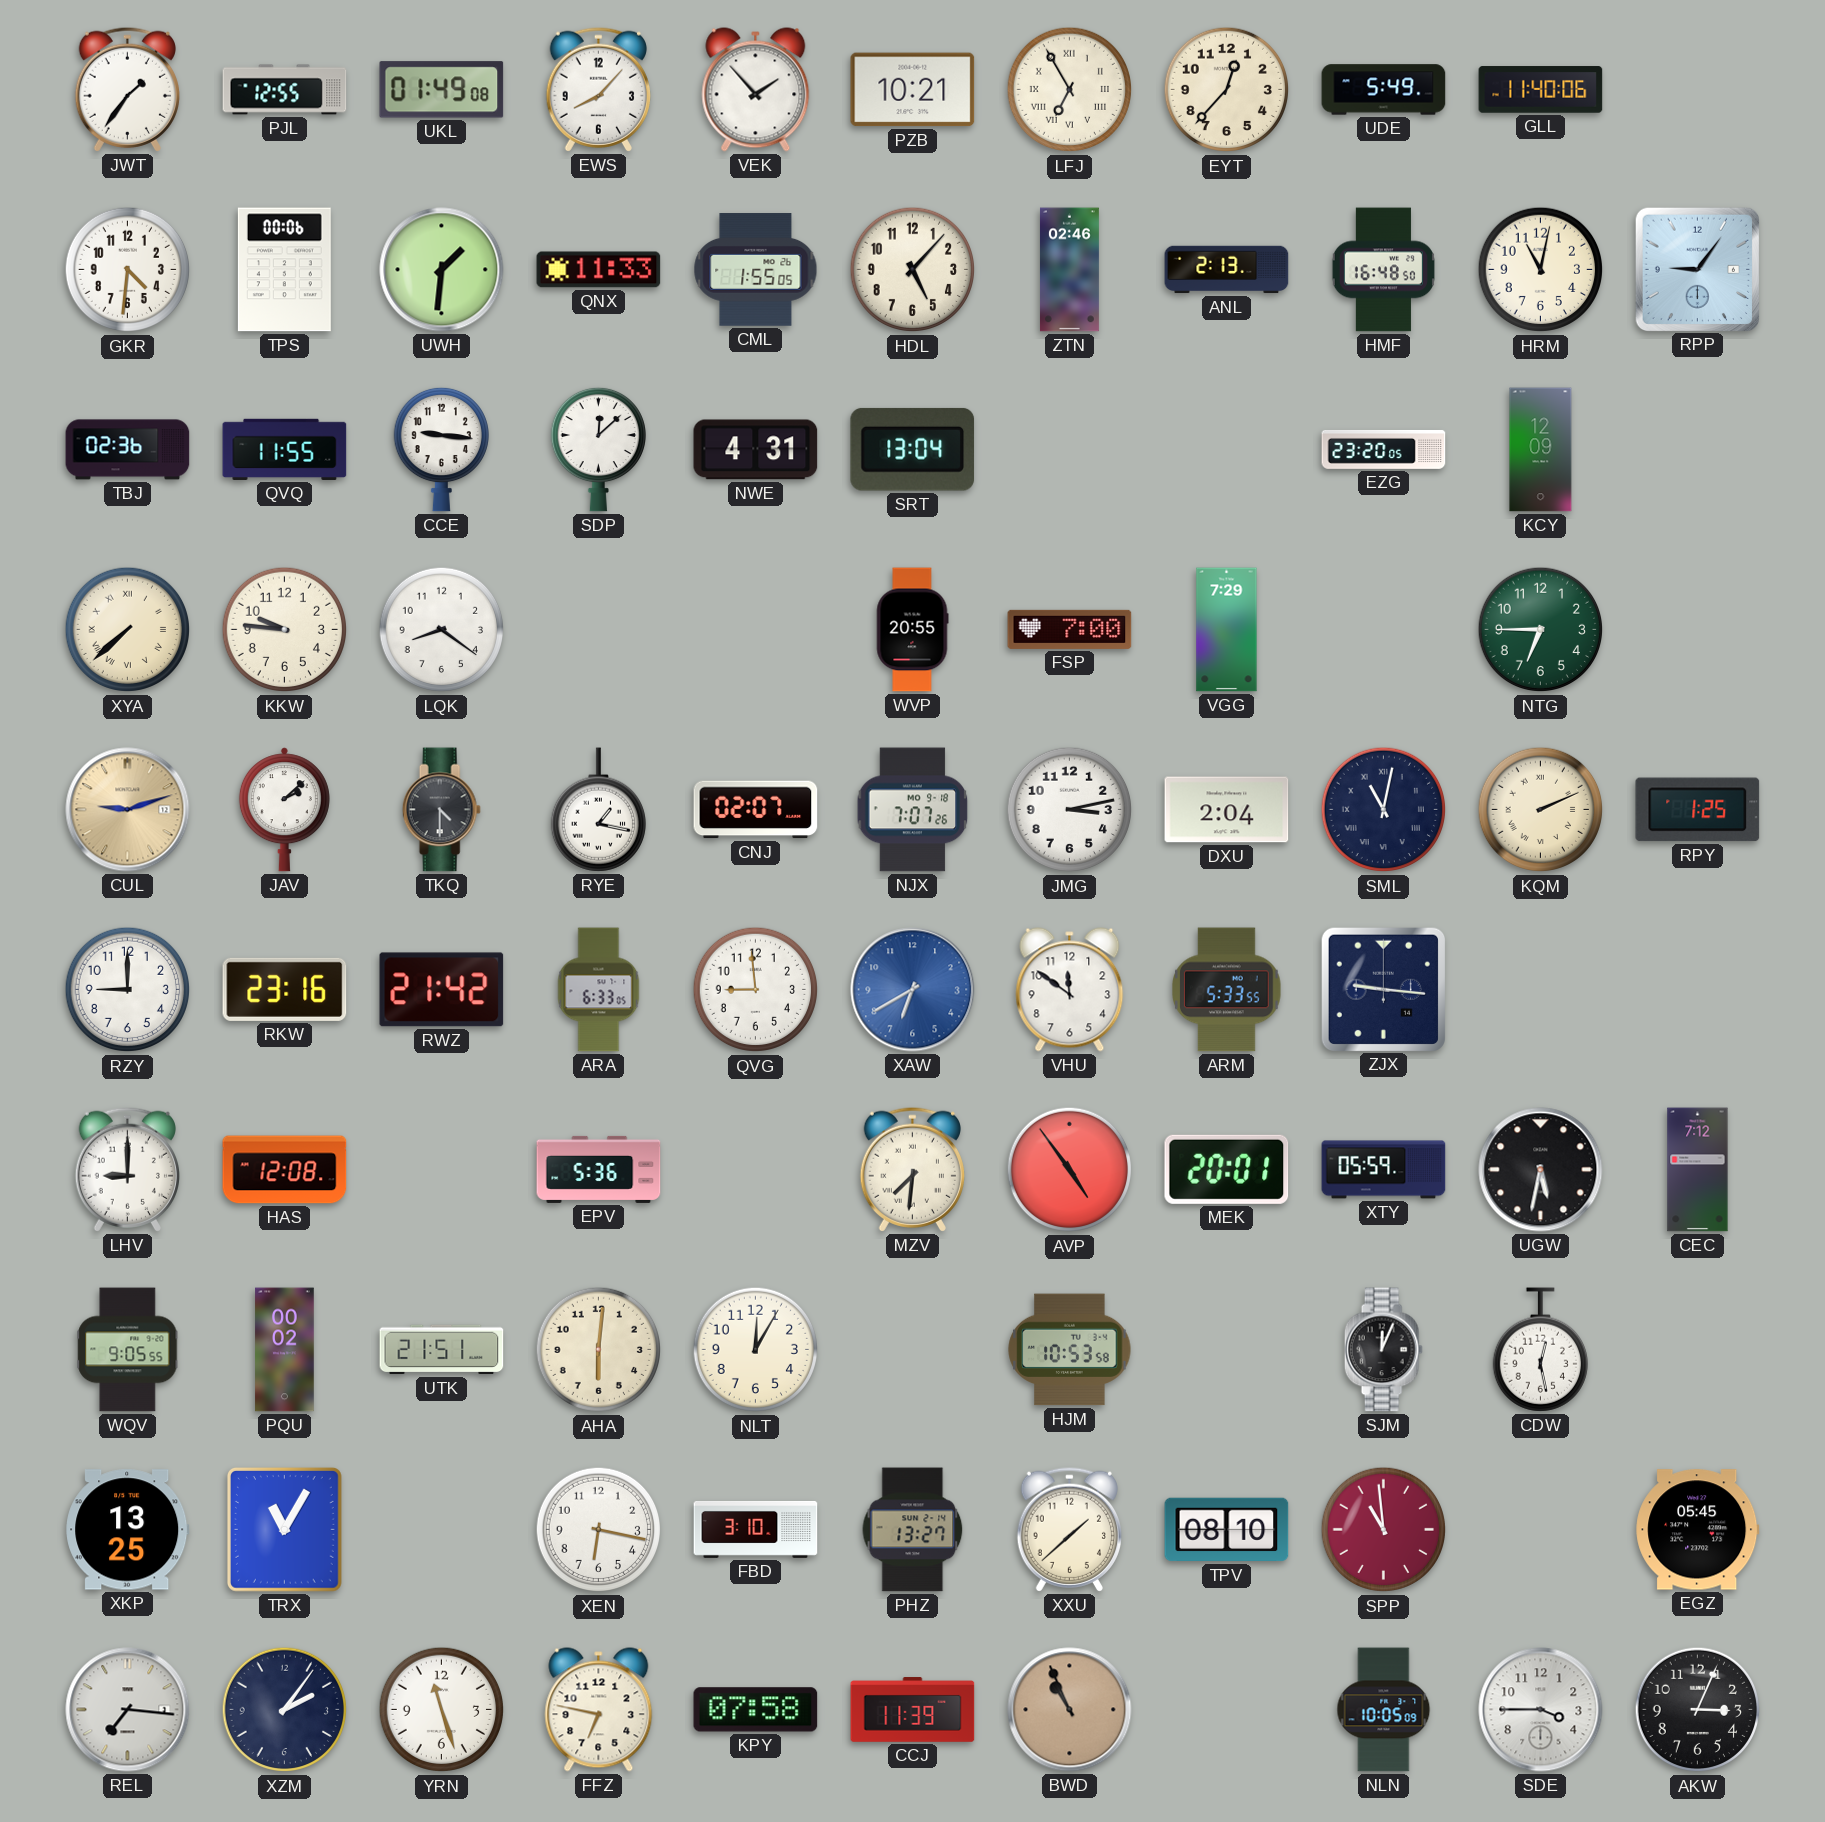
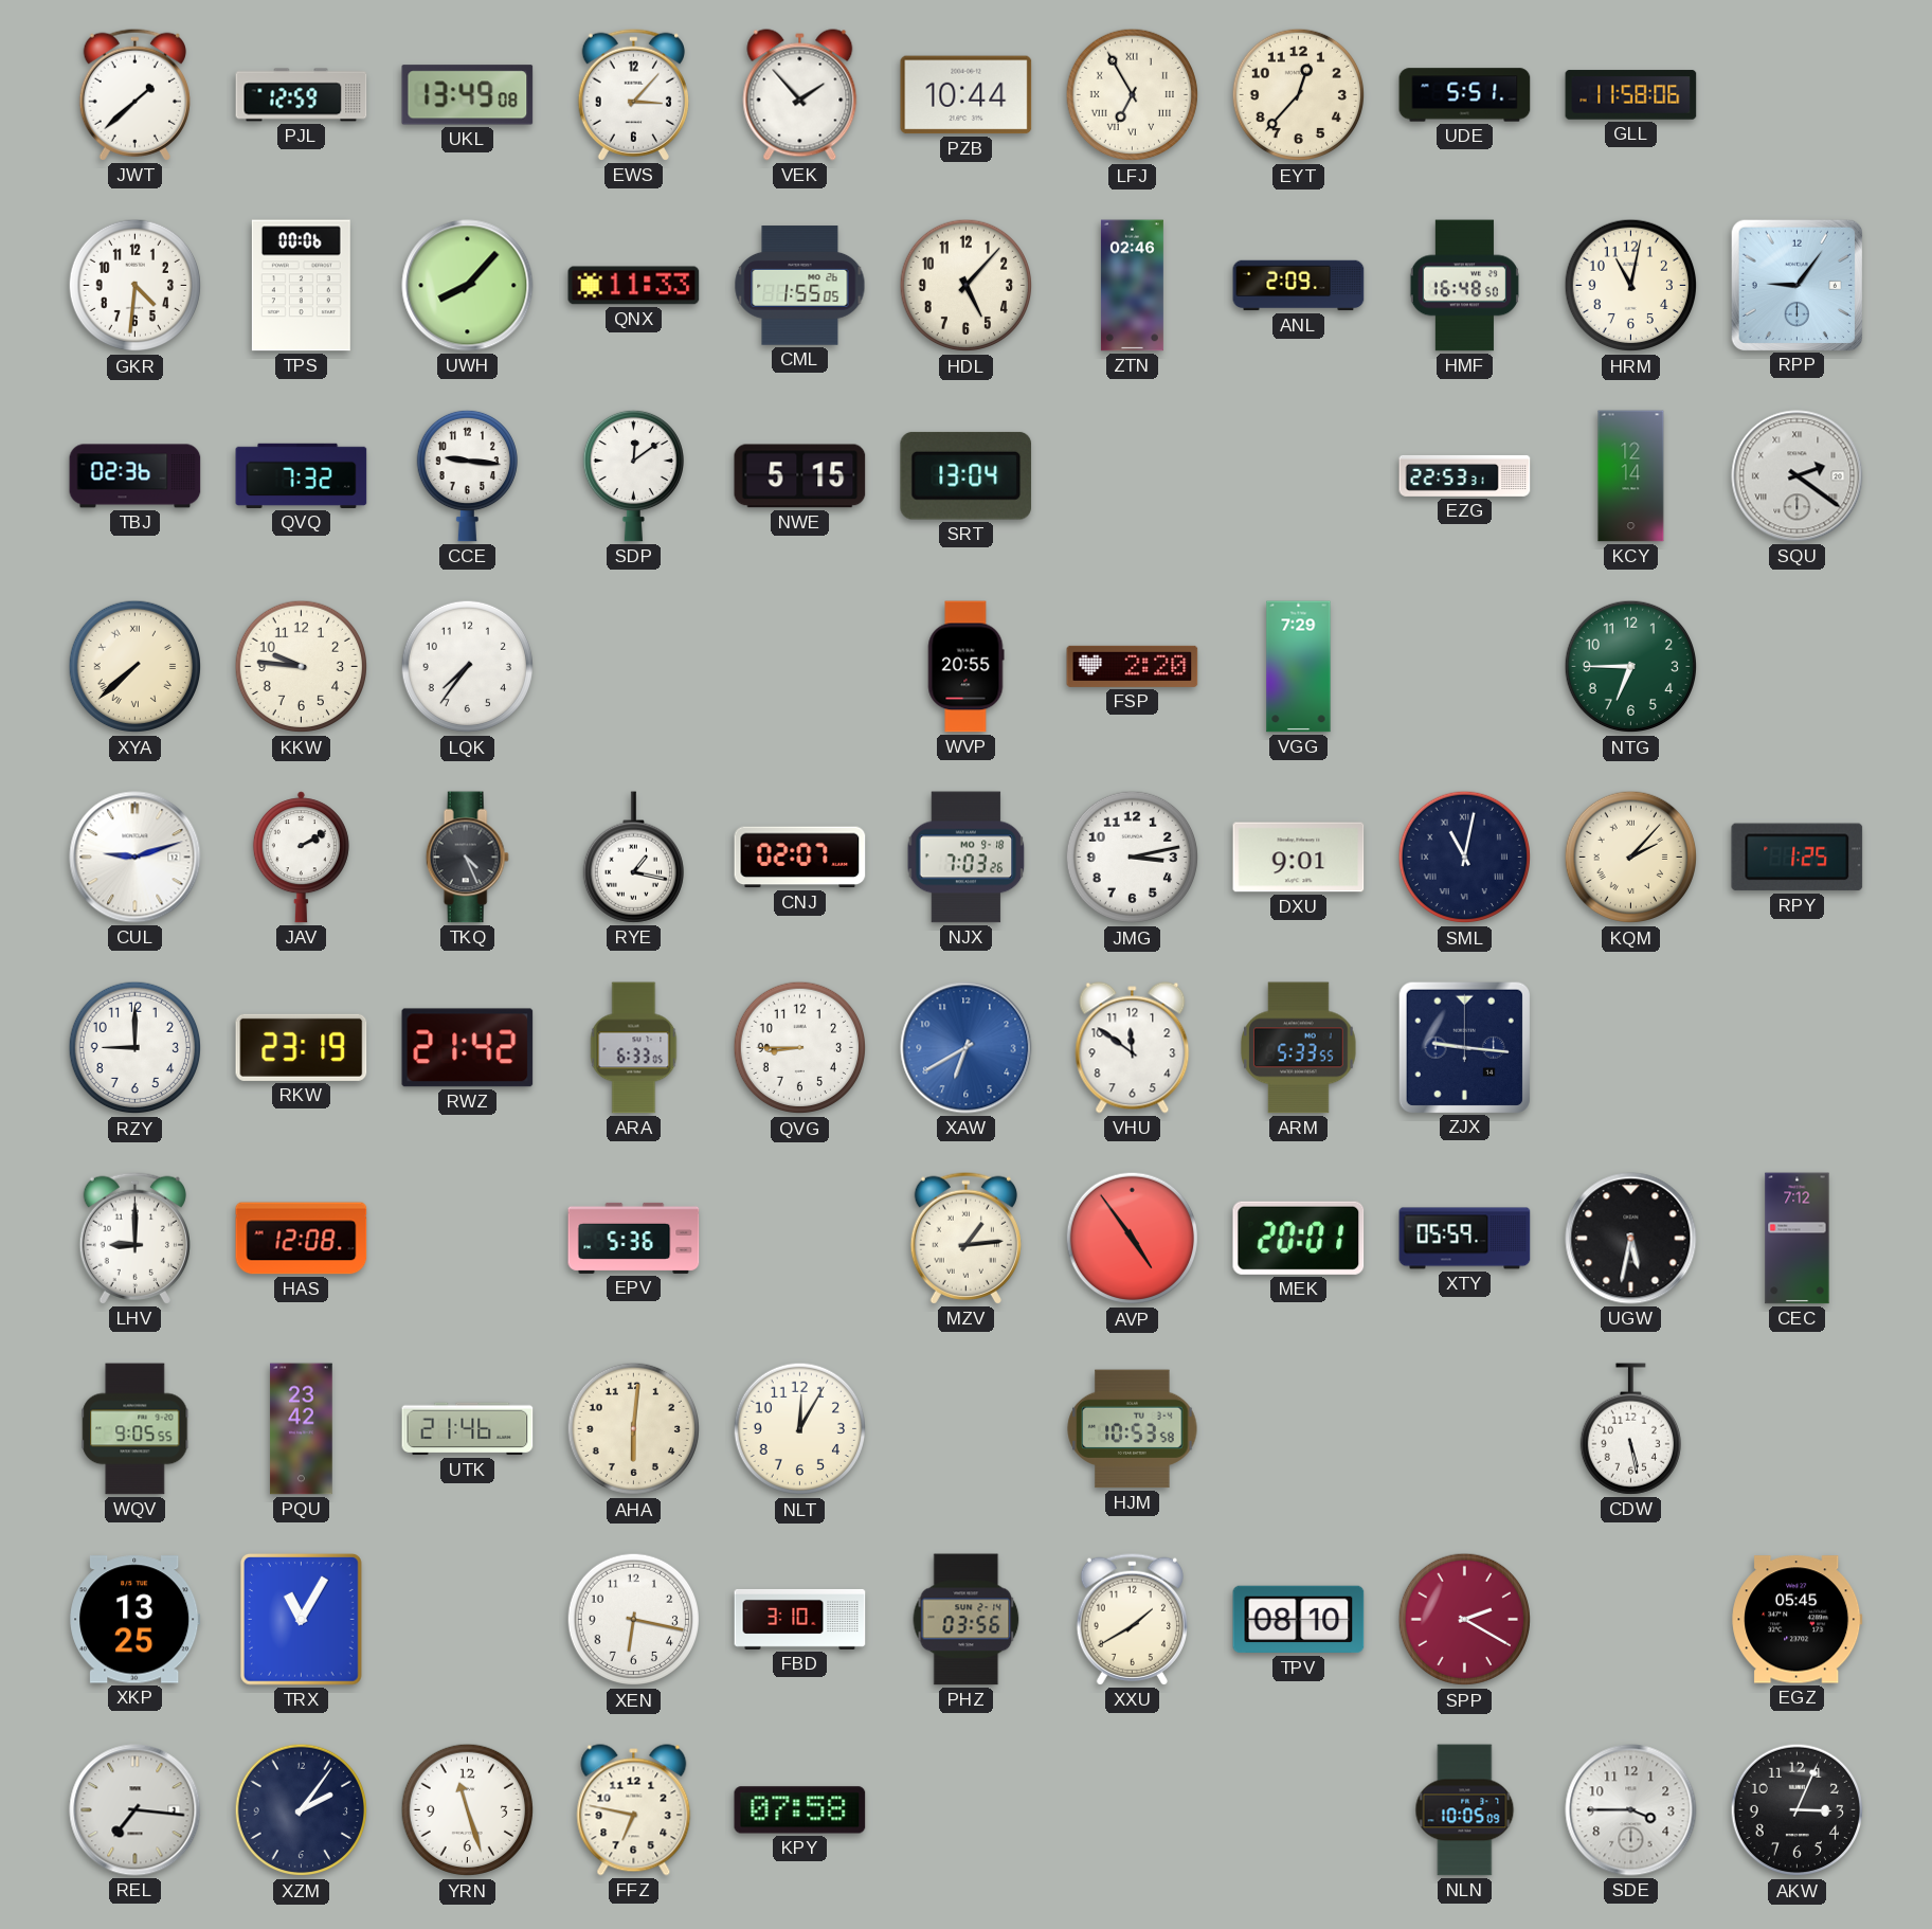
JWT: 1:36 -> 1:38
PJL: 12:55 -> 12:59
UKL: 01:49 -> 13:49
EWS: 8:07 -> 3:07
PZB: 10:21 -> 10:44
UDE: 5:49 -> 5:51
GLL: 11:40 -> 11:58
UWH: 1:31 -> 8:07
ANL: 2:13 -> 2:09
QVQ: 11:55 -> 7:32
SDP: 12:08 -> 12:09
NWE: 4:31 -> 5:15
EZG: 23:20 -> 22:53
KCY: 12:09 -> 12:14
SQU: none -> 2:21
LQK: 8:21 -> 7:36
FSP: 7:00 -> 2:20
CUL dial: champagne -> white
JAV: 2:08 -> 2:10
TKQ: 4:30 -> 4:26
NJX: 7:07 -> 7:03
DXU: 2:04 -> 9:01
KQM: 2:11 -> 2:07
RKW: 23:16 -> 23:19
QVG: 8:59 -> 8:45
MZV: 7:31 -> 1:14
PQU: 00:02 -> 23:42
UTK: 21:51 -> 21:46
SJM: 12:04 -> none
CDW: 12:28 -> 5:28
PHZ: 13:27 -> 03:56
XXU: 1:38 -> 1:40
SPP: 10:59 -> 2:20
CCJ: 11:39 -> none
BWD: 10:56 -> none
